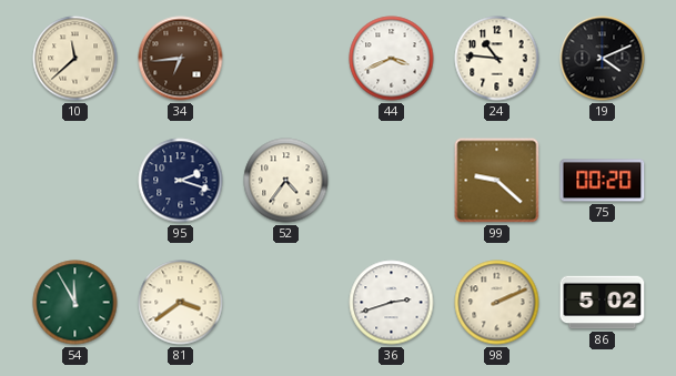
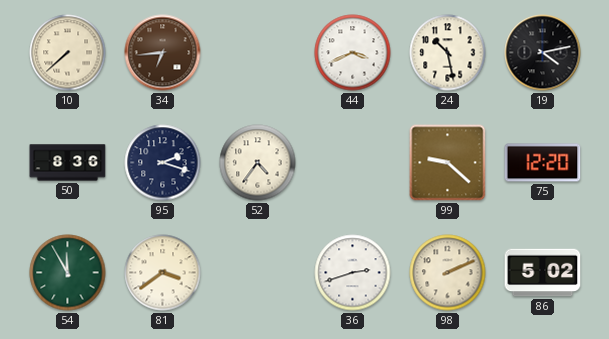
10: 11:38 -> 7:38
24: 10:46 -> 10:28
19: 4:11 -> 4:13
50: none -> 8:36
75: 00:20 -> 12:20
